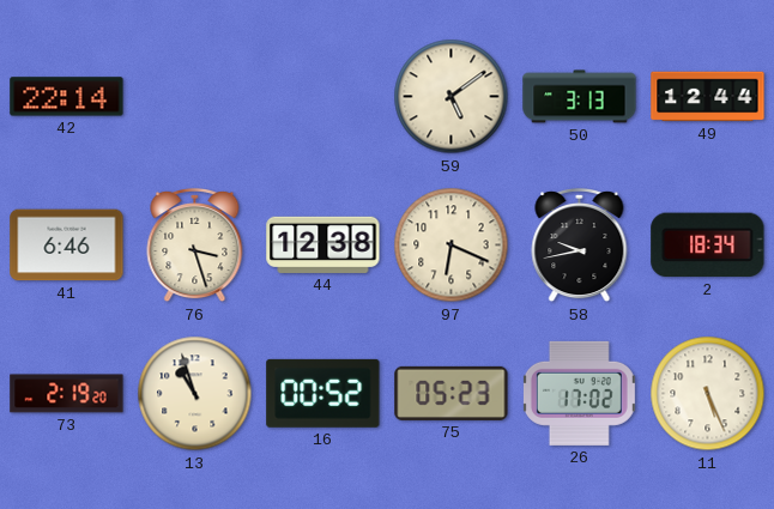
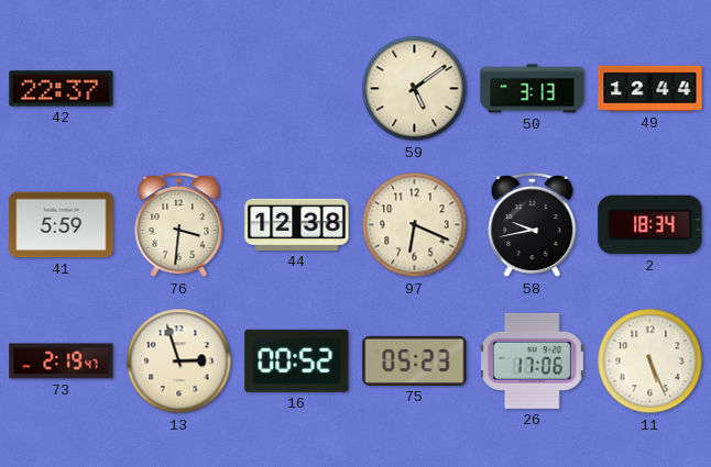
42: 22:14 -> 22:37
41: 6:46 -> 5:59
76: 3:27 -> 3:31
73: 2:19:20 -> 2:19:47
13: 10:57 -> 2:57
26: 17:02 -> 17:06
